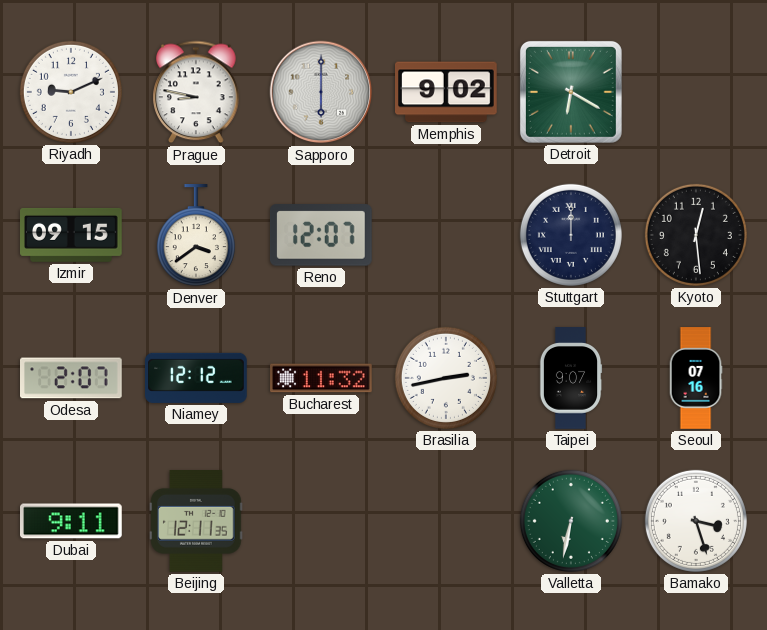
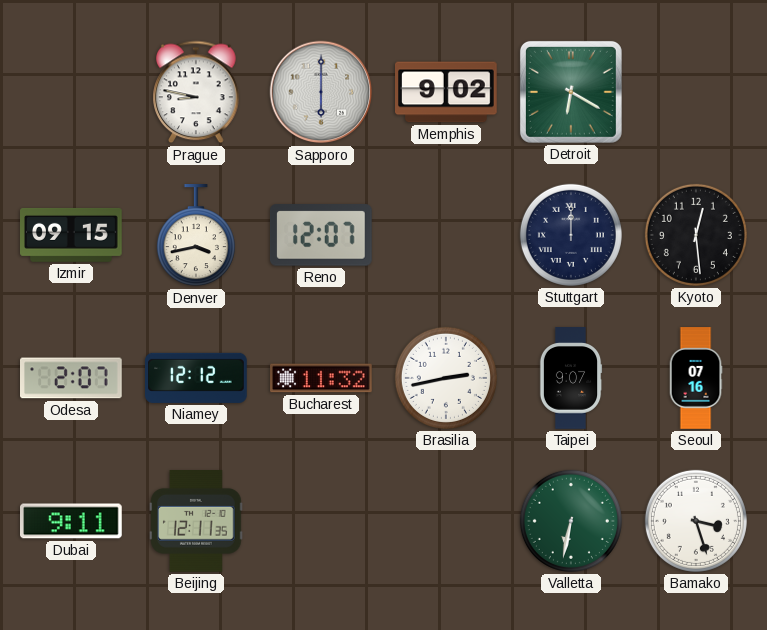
Riyadh: 9:11 -> none
Denver: 3:39 -> 3:43
